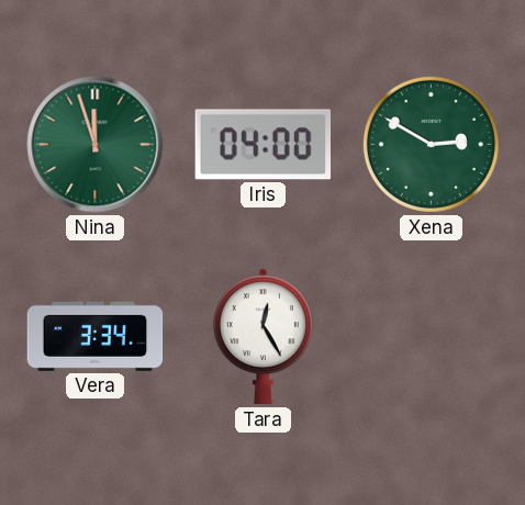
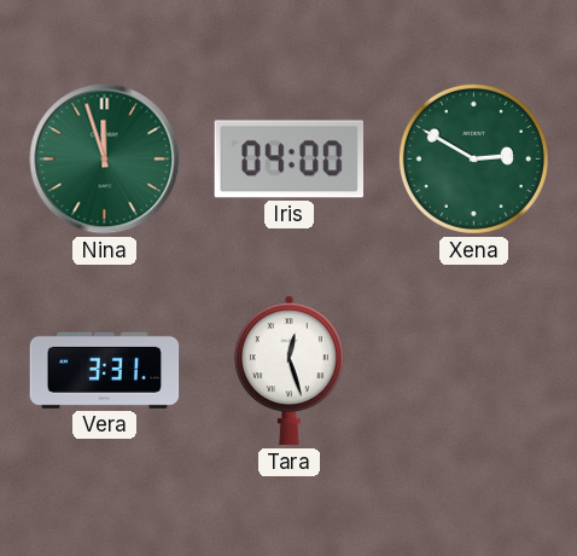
Vera: 3:34 -> 3:31
Tara: 12:25 -> 12:27
